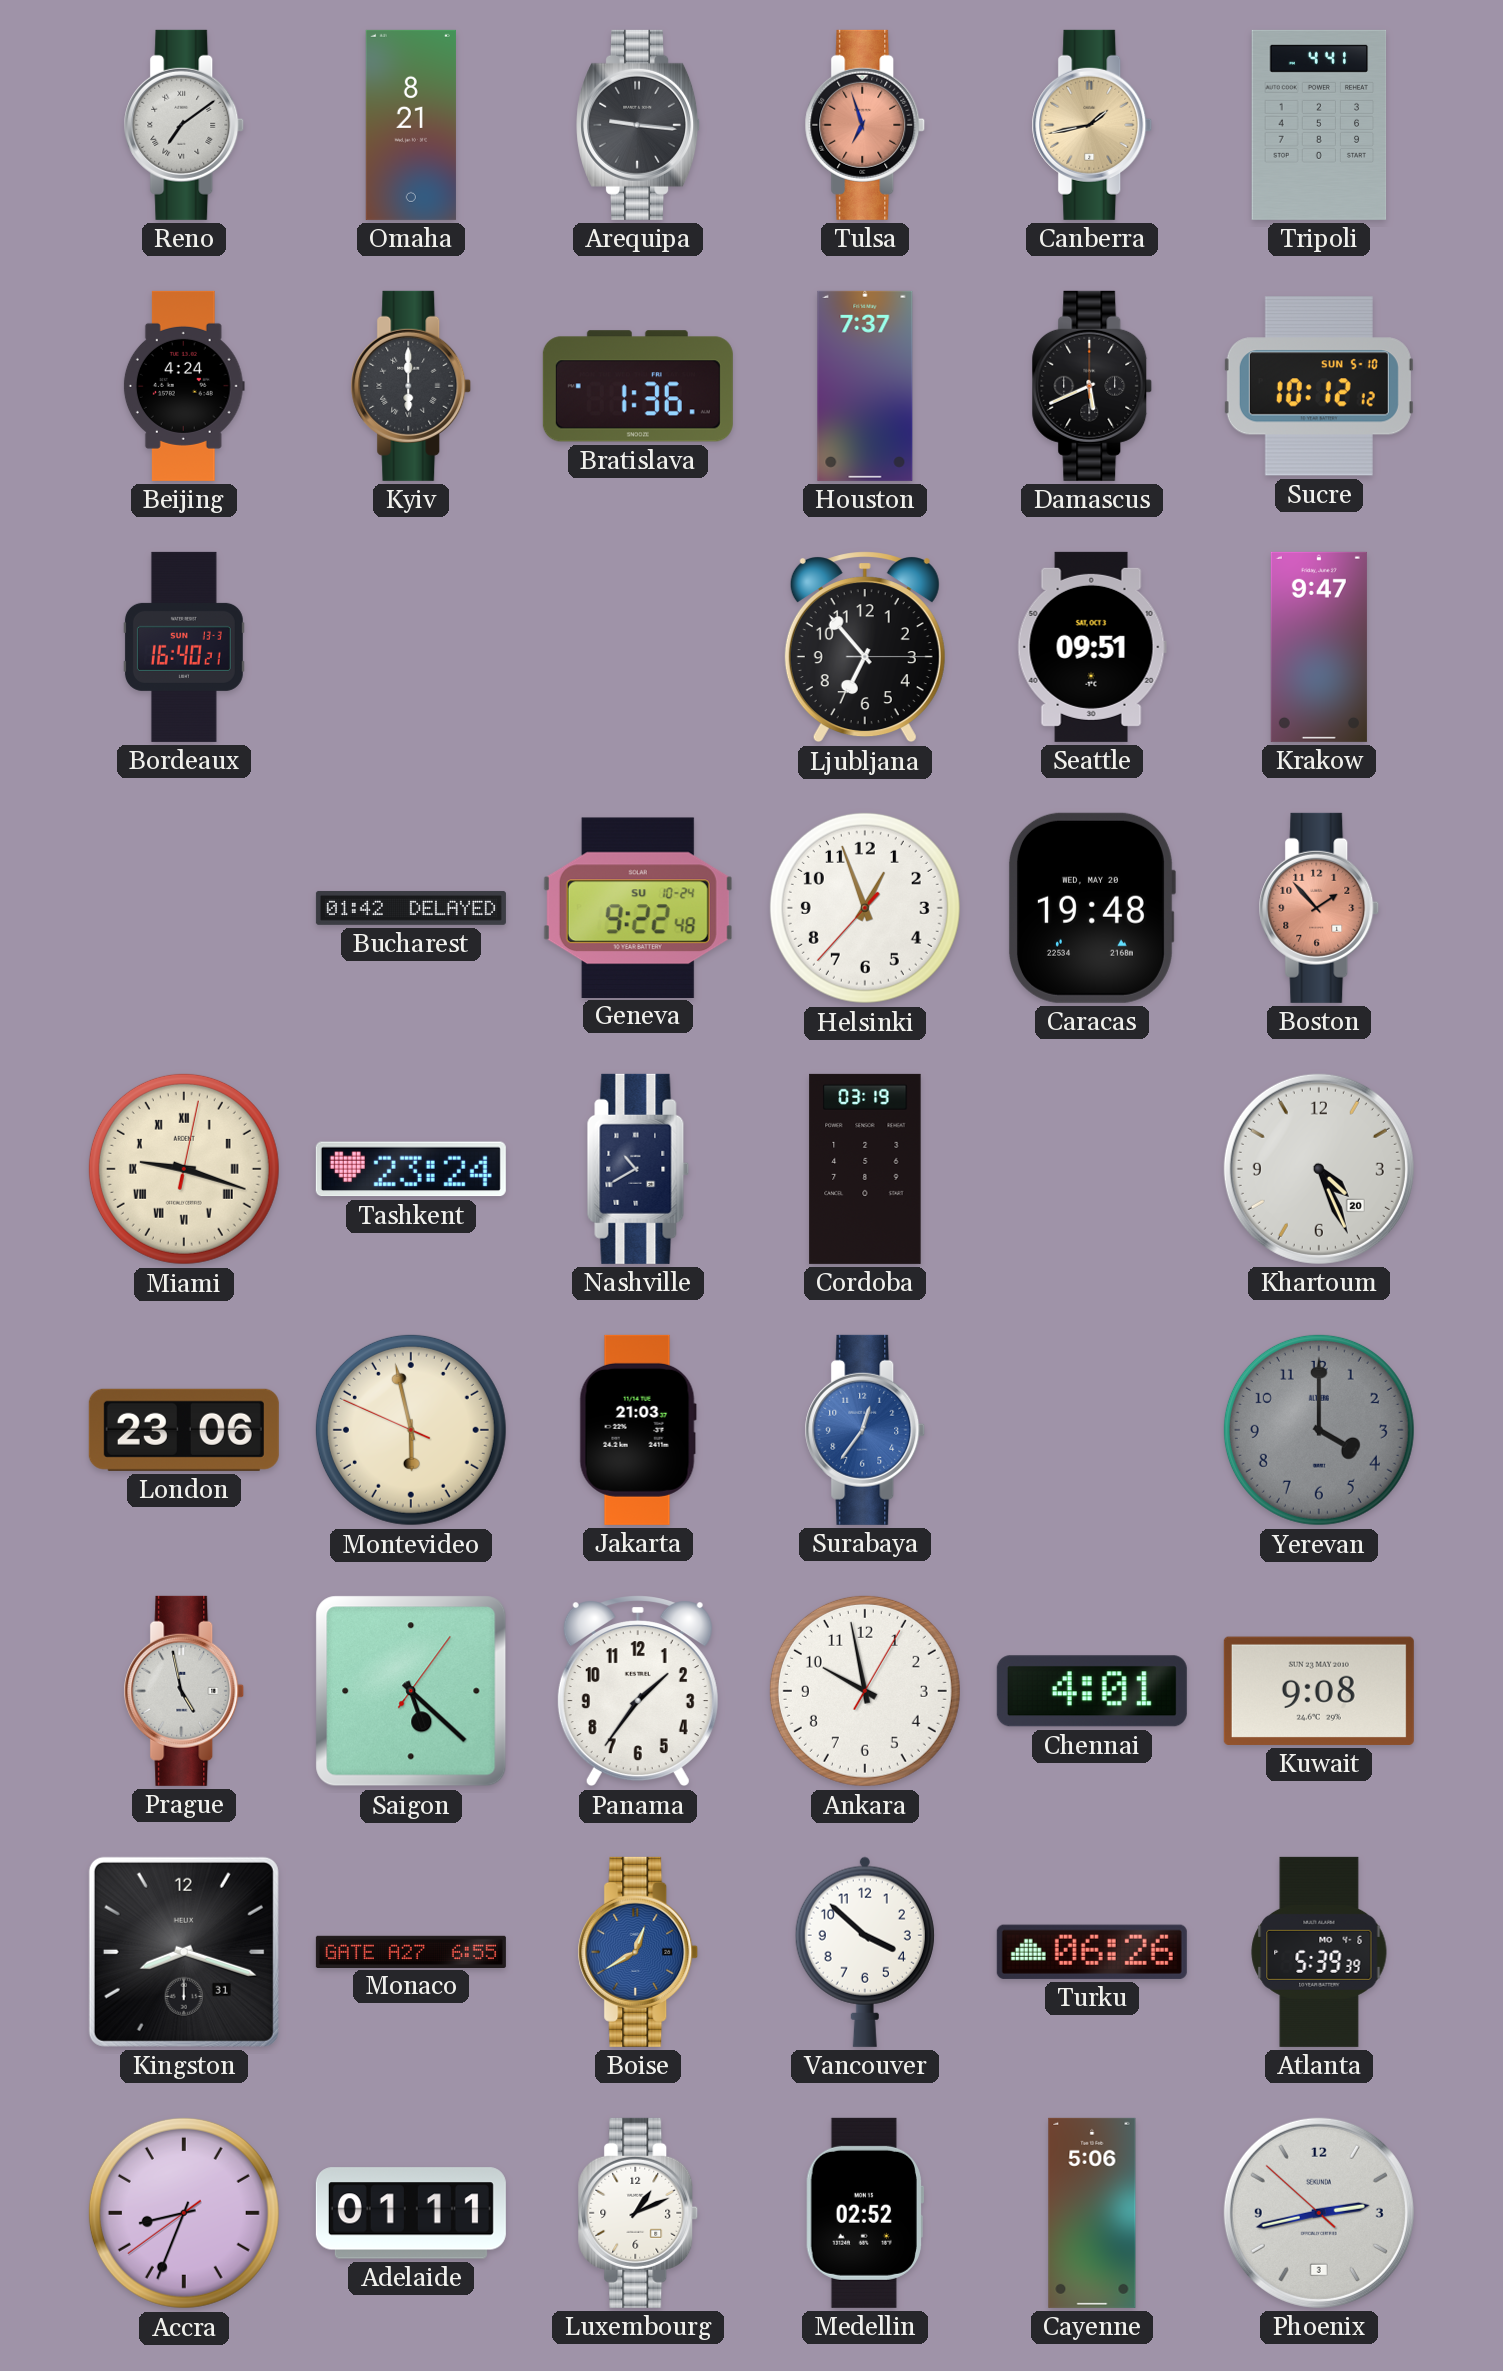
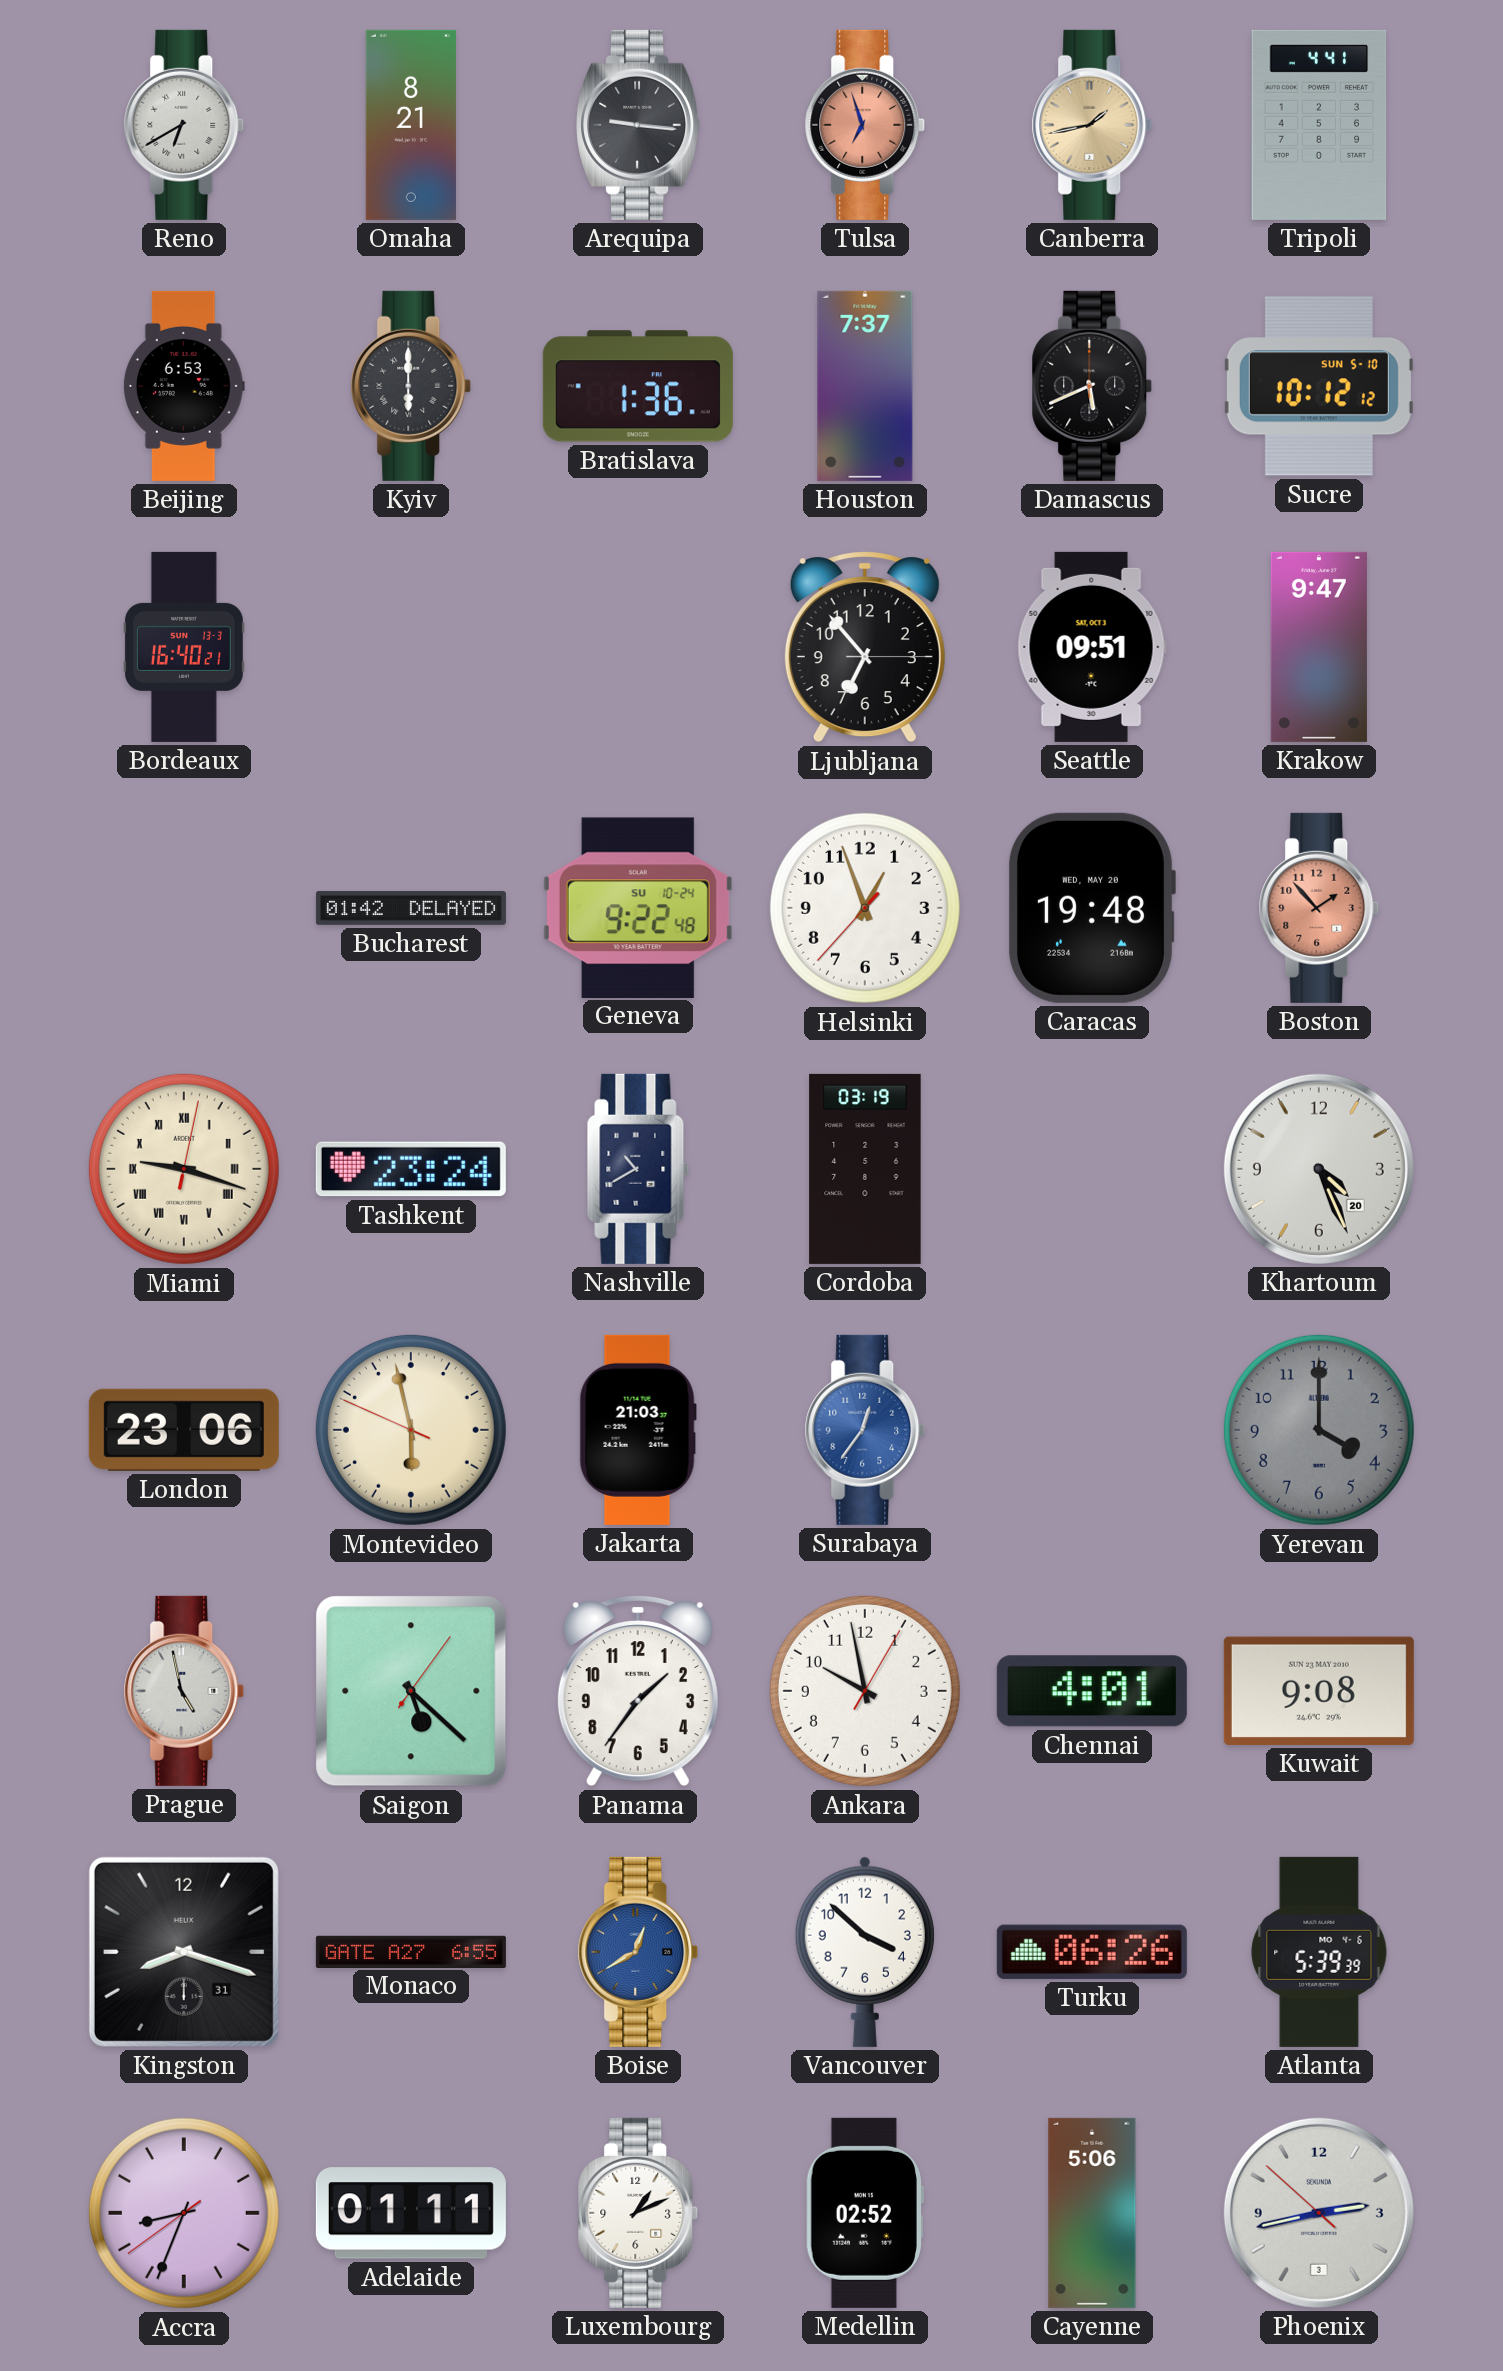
Reno: 7:09 -> 6:40
Beijing: 4:24 -> 6:53
